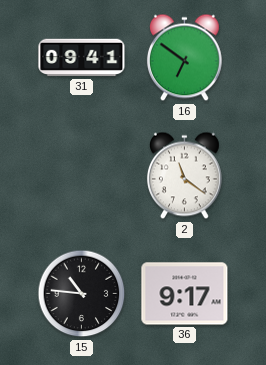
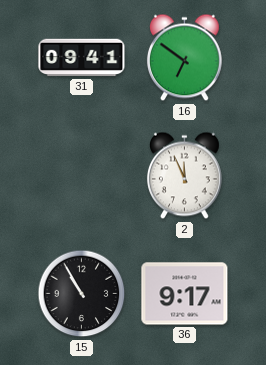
2: 11:21 -> 11:56
15: 10:46 -> 10:55
